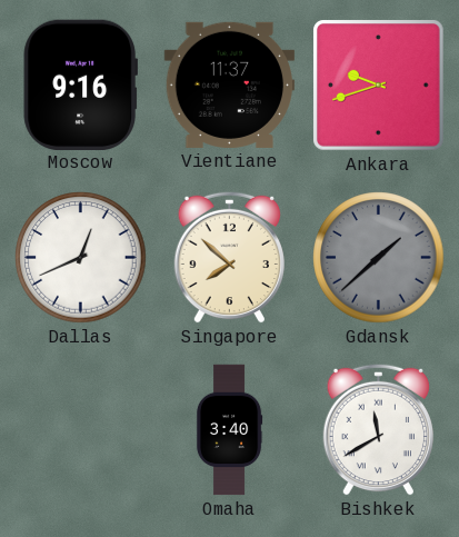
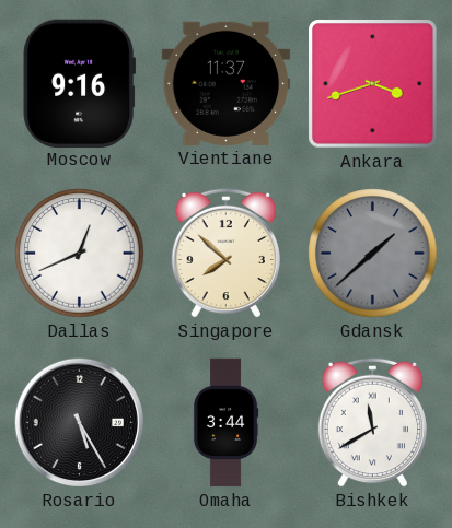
Ankara: 9:42 -> 3:42
Rosario: none -> 5:25
Omaha: 3:40 -> 3:44
